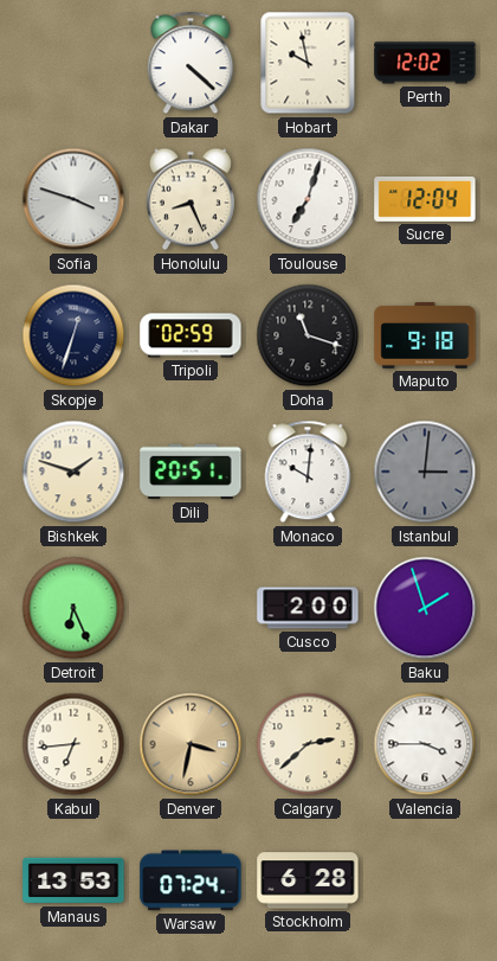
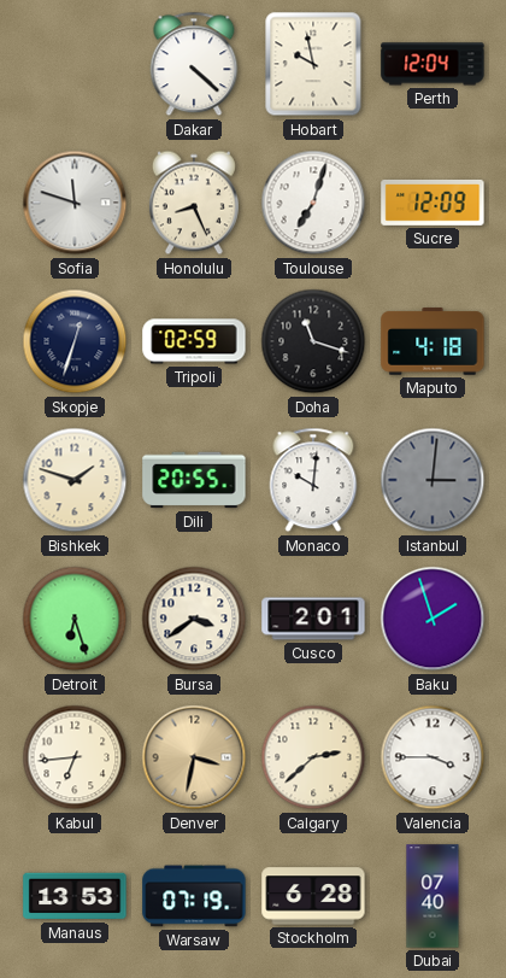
Perth: 12:02 -> 12:04
Sofia: 3:48 -> 11:48
Sucre: 12:04 -> 12:09
Maputo: 9:18 -> 4:18
Dili: 20:51 -> 20:55
Detroit: 6:26 -> 6:27
Bursa: none -> 3:39
Cusco: 2:00 -> 2:01
Warsaw: 07:24 -> 07:19
Dubai: none -> 07:40
